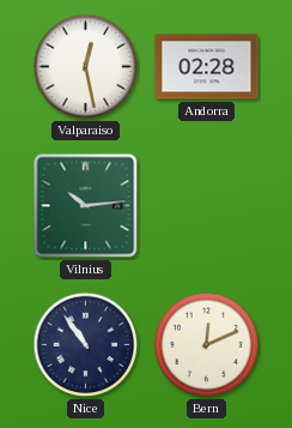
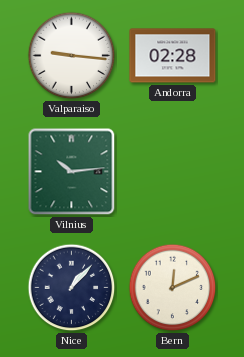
Valparaiso: 12:28 -> 9:16
Nice: 10:54 -> 1:07
